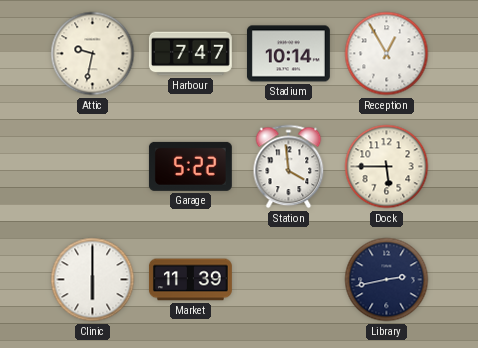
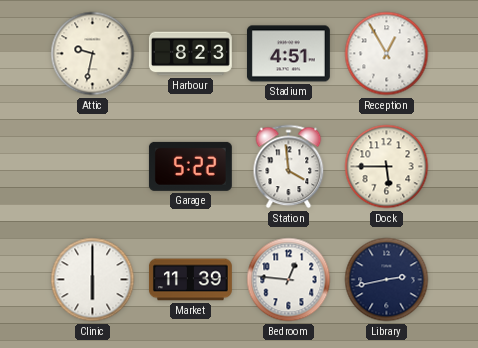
Harbour: 7:47 -> 8:23
Stadium: 10:14 -> 4:51
Bedroom: none -> 12:46
